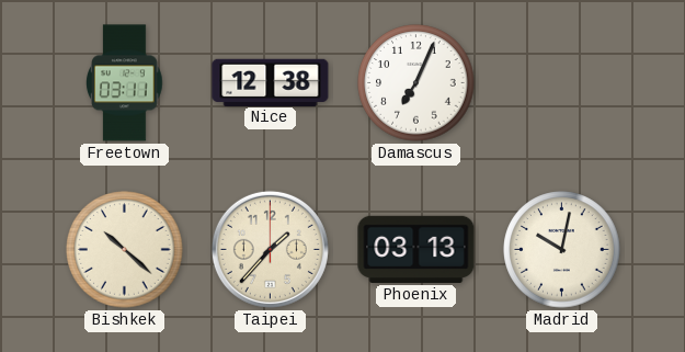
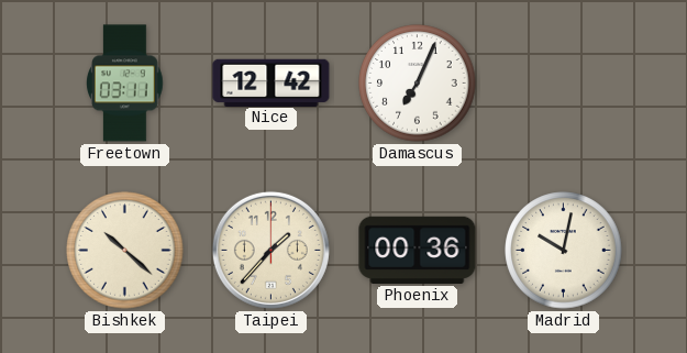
Nice: 12:38 -> 12:42
Phoenix: 03:13 -> 00:36
